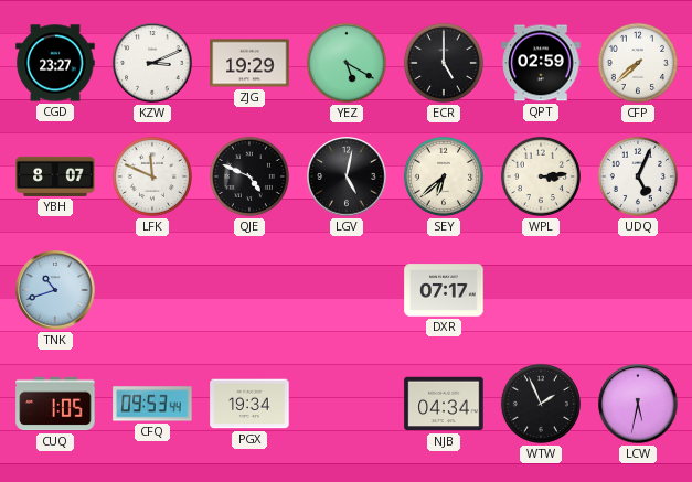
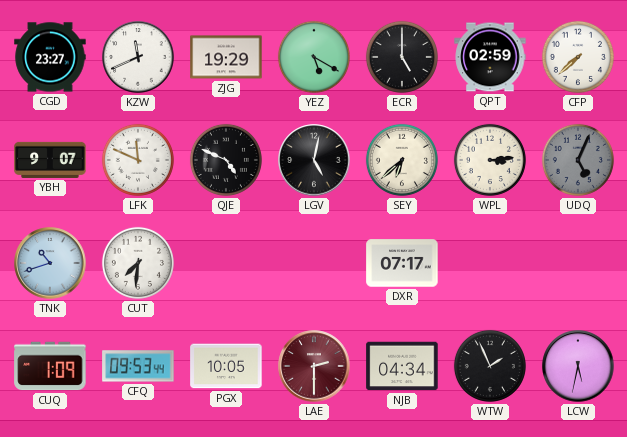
KZW: 3:11 -> 11:41
YBH: 8:07 -> 9:07
UDQ dial: white -> grey
CUT: none -> 7:31
CUQ: 1:05 -> 1:09
PGX: 19:34 -> 10:05
LAE: none -> 2:30
